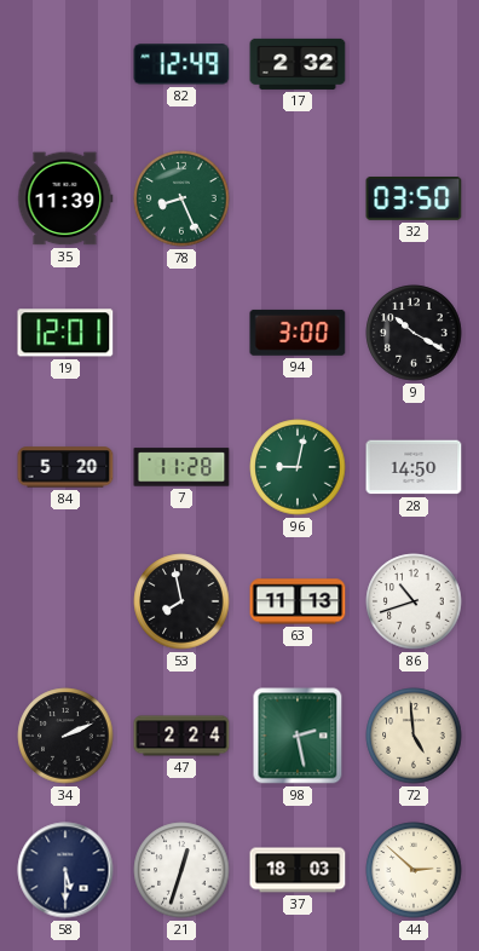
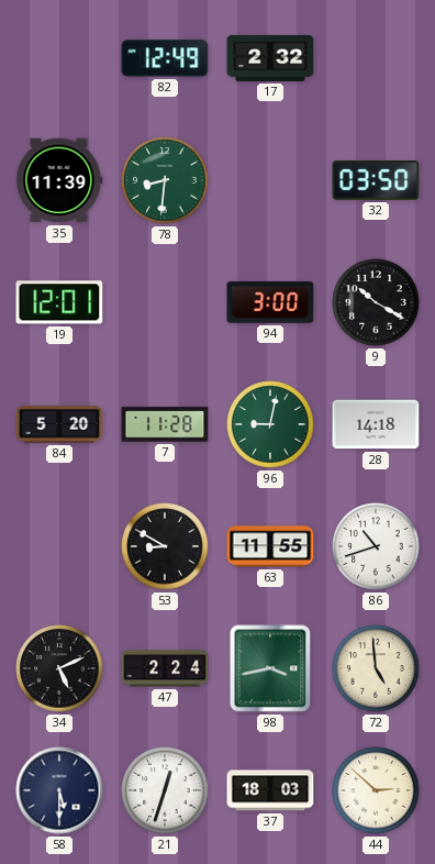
78: 8:26 -> 8:31
28: 14:50 -> 14:18
53: 7:58 -> 8:50
63: 11:13 -> 11:55
34: 2:11 -> 5:11
98: 2:28 -> 3:43
